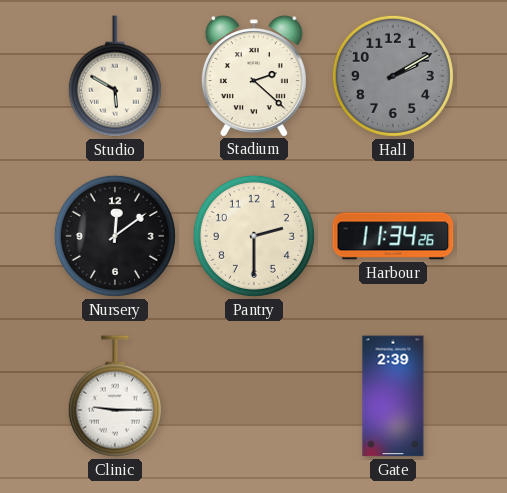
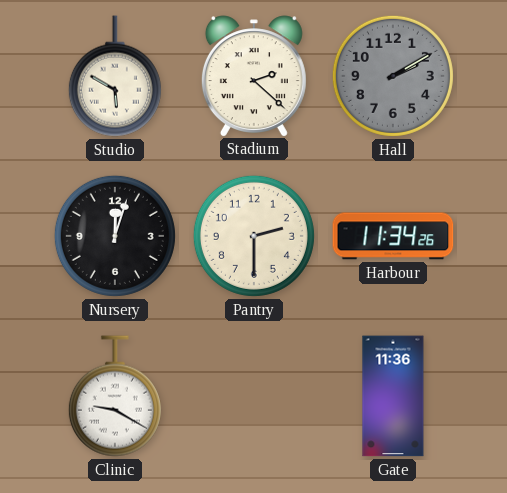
Nursery: 12:09 -> 12:03
Clinic: 9:15 -> 9:20
Gate: 2:39 -> 11:36
